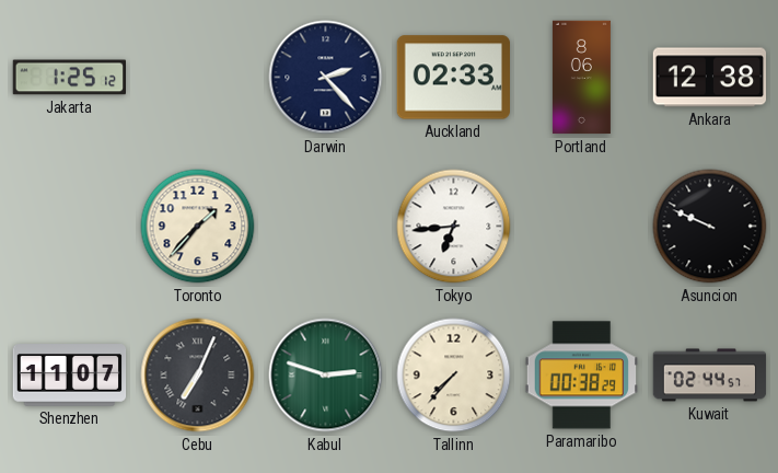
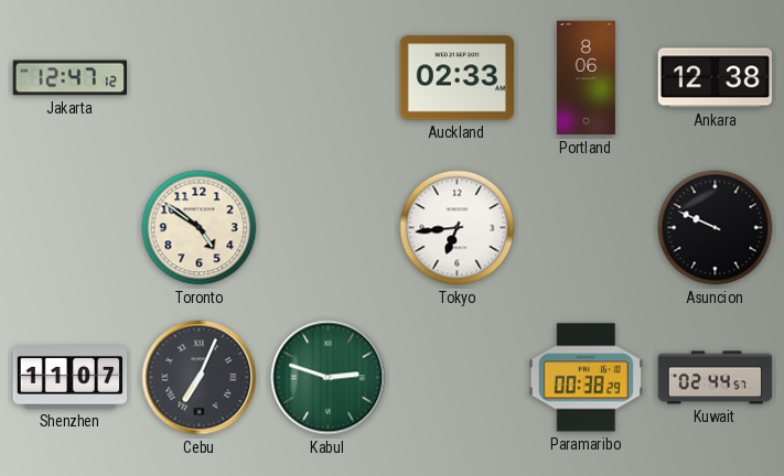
Jakarta: 1:25 -> 12:47
Darwin: 2:23 -> none
Toronto: 1:37 -> 4:51
Tallinn: 7:37 -> none
